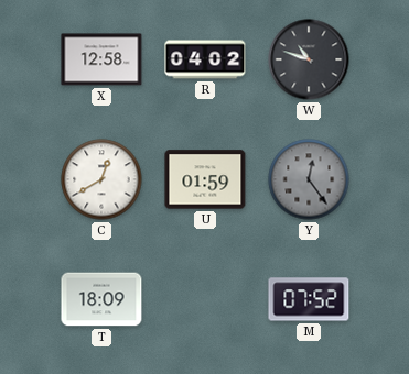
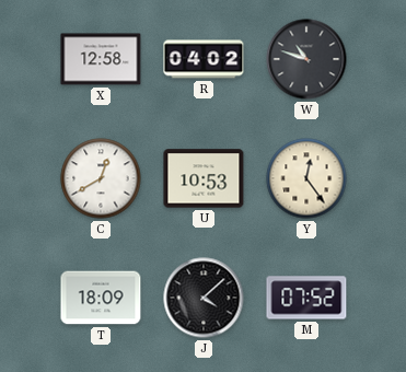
U: 01:59 -> 10:53
Y dial: grey -> cream
J: none -> 4:08
